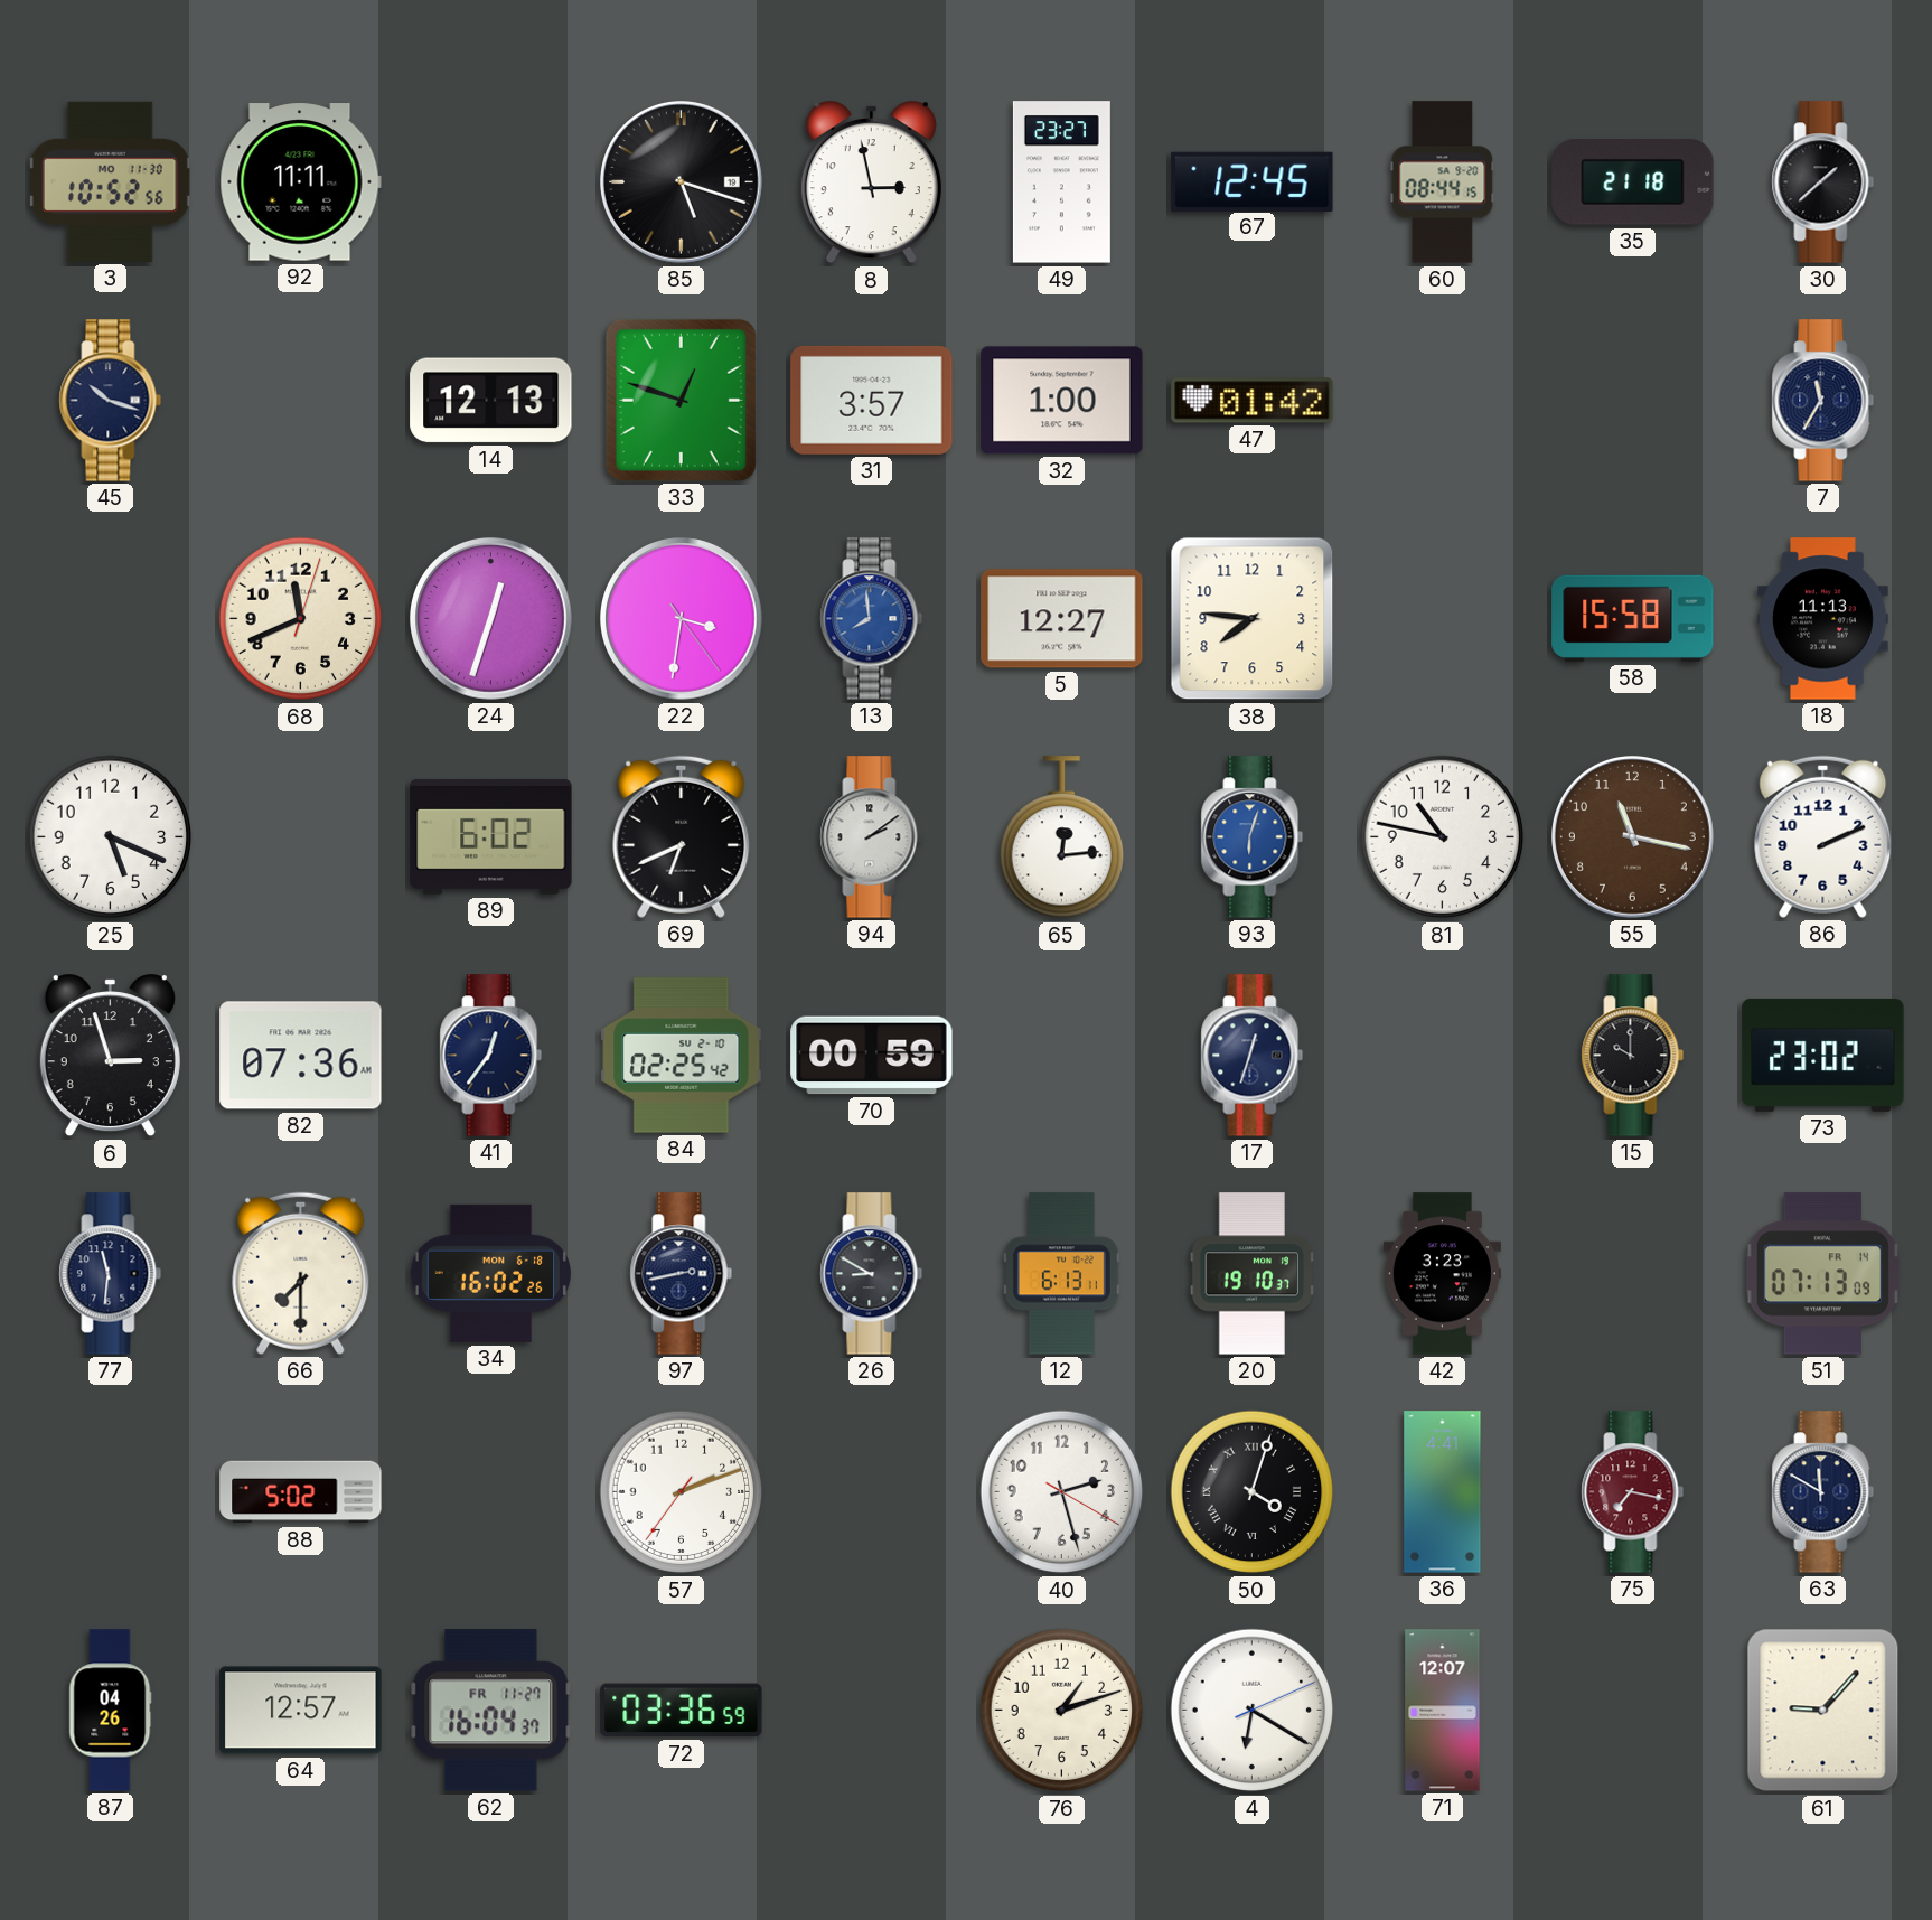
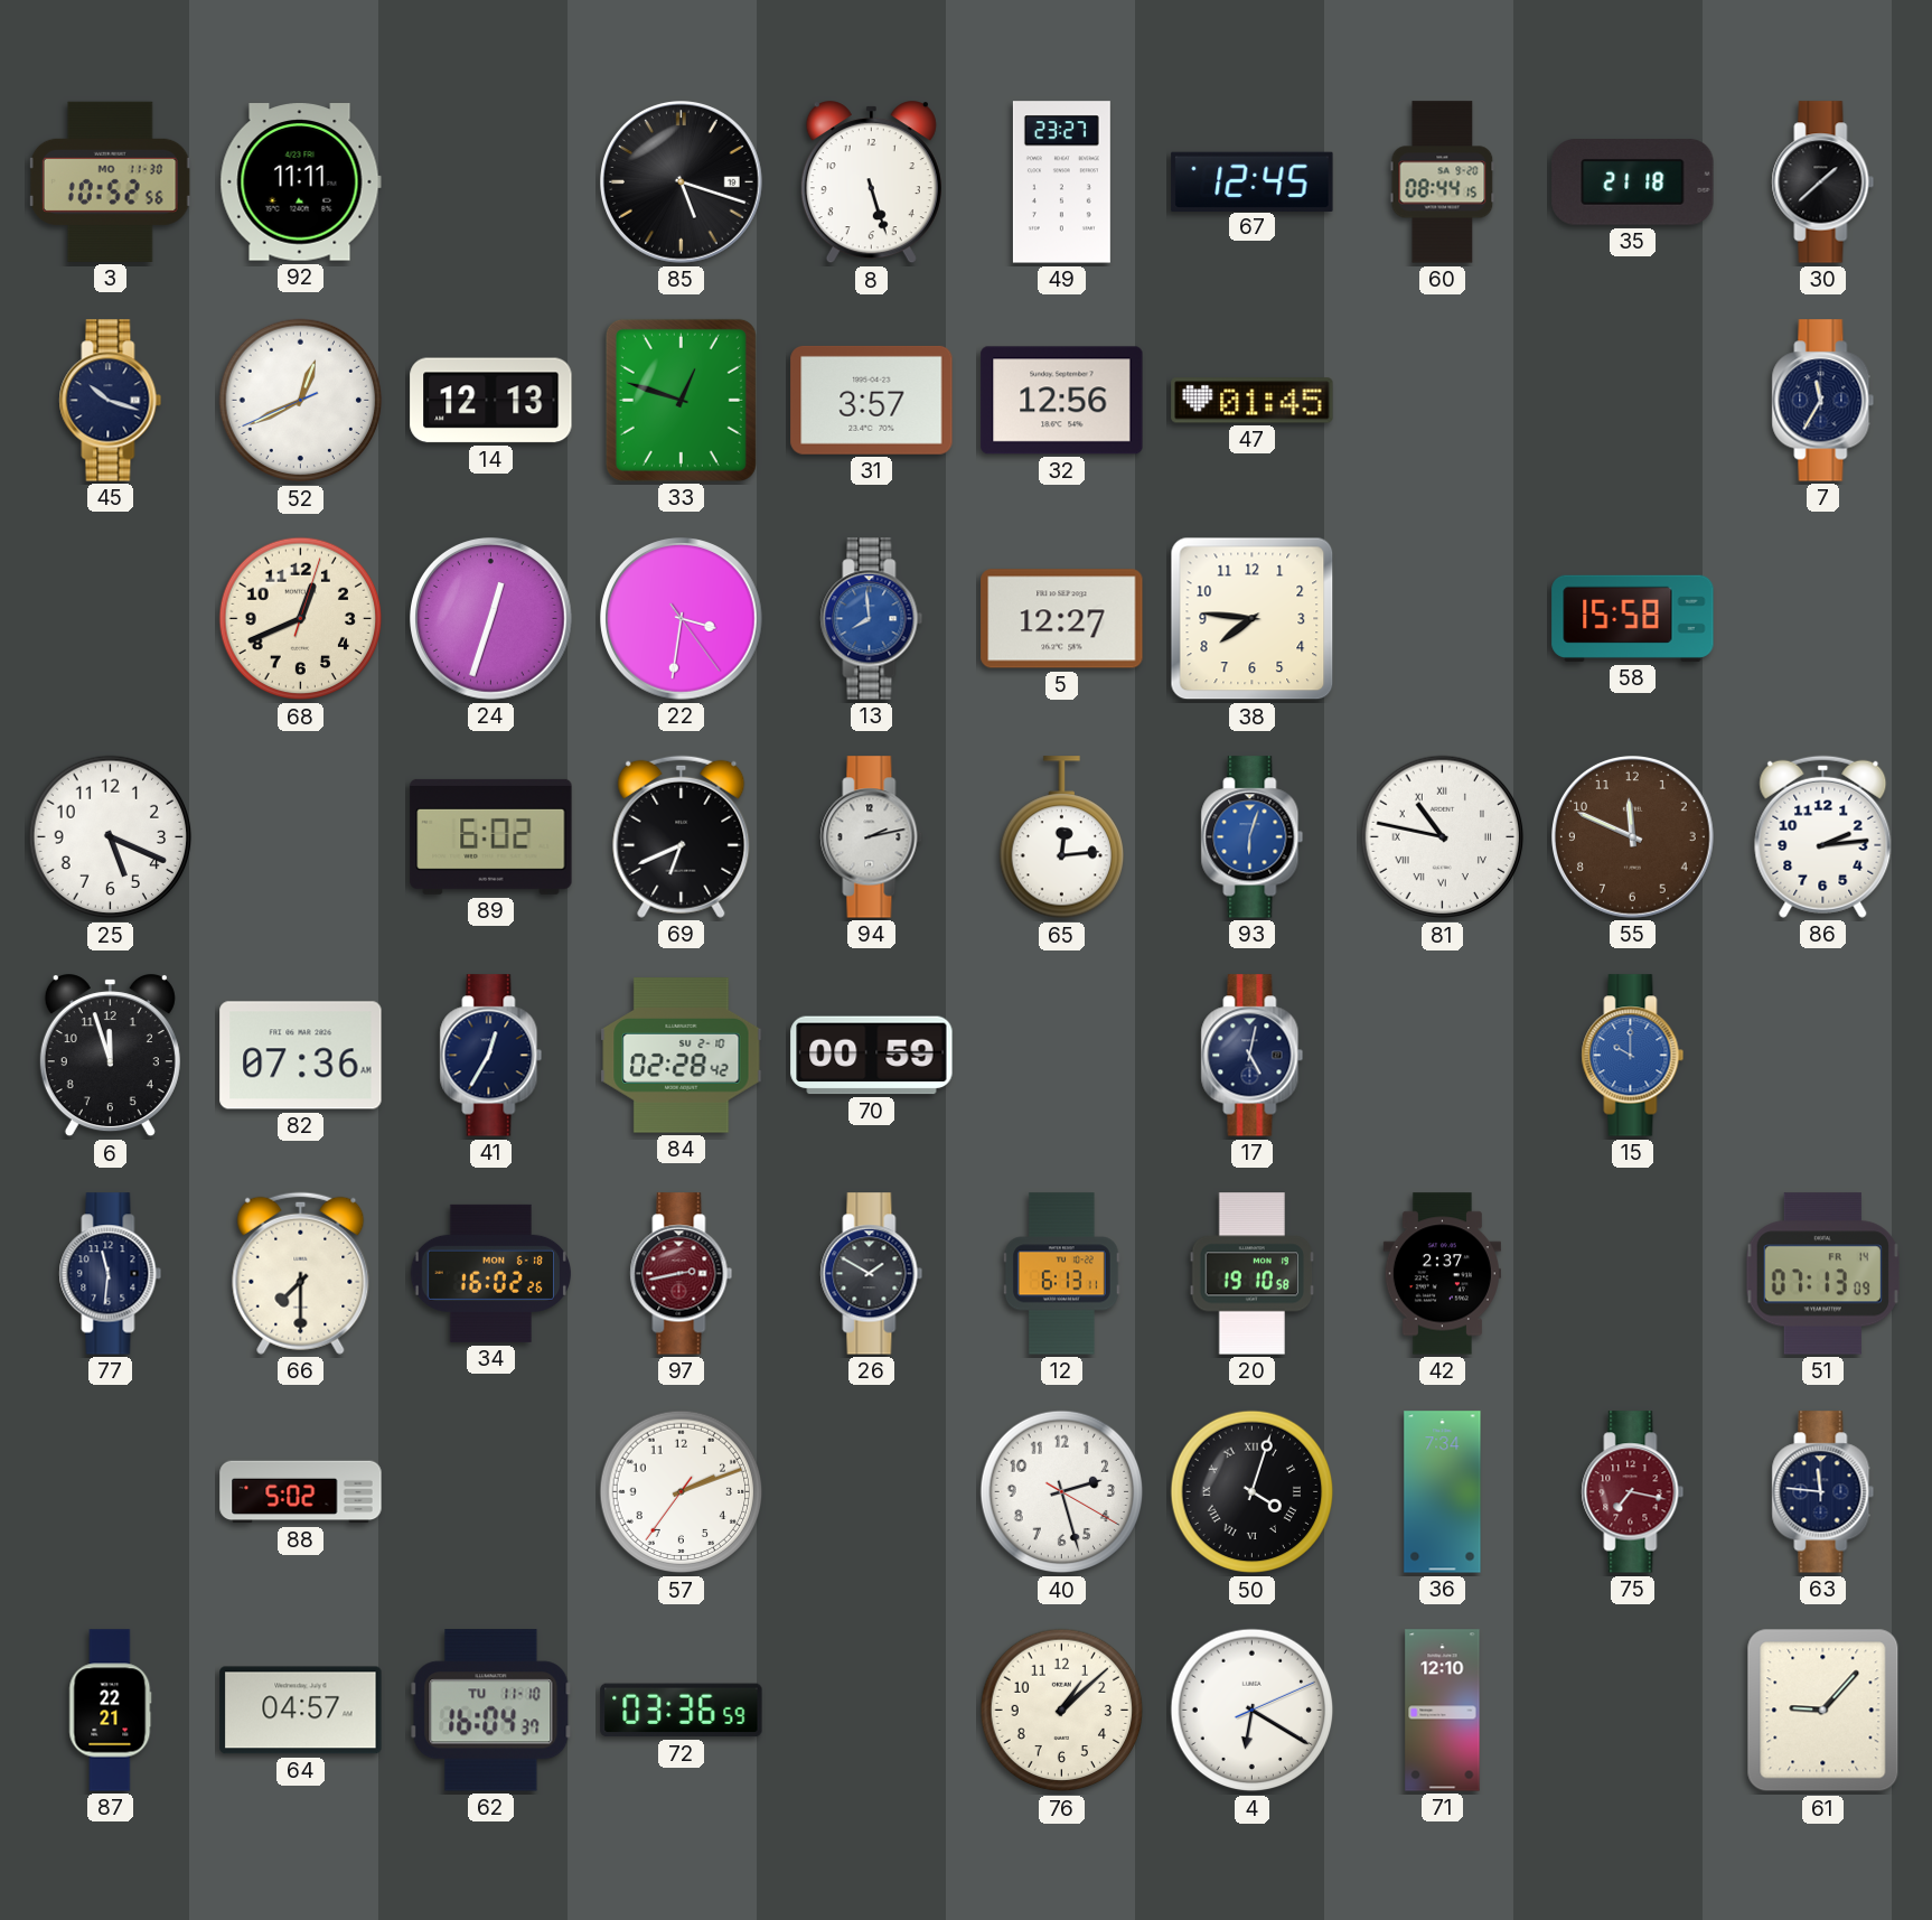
8: 2:58 -> 5:27
52: none -> 12:40
32: 1:00 -> 12:56
47: 01:42 -> 01:45
68: 11:41 -> 12:41
18: 11:13 -> none
94: 2:09 -> 2:13
81 numerals: Arabic -> Roman
55: 11:17 -> 11:49
86: 2:11 -> 2:14
6: 2:57 -> 11:57
41: 12:36 -> 12:35
84: 02:25 -> 02:28
17: 12:33 -> 5:02
15 dial: black -> blue
73: 23:02 -> none
97 dial: navy -> burgundy
26: 8:50 -> 1:50
20: 19:10:37 -> 19:10:58
42: 3:23 -> 2:37
36: 4:41 -> 7:34
63: 11:50 -> 11:46
87: 04:26 -> 22:21
64: 12:57 -> 04:57
62 date: FR 11-27 -> TU 11-10
76: 1:12 -> 1:08
71: 12:07 -> 12:10
